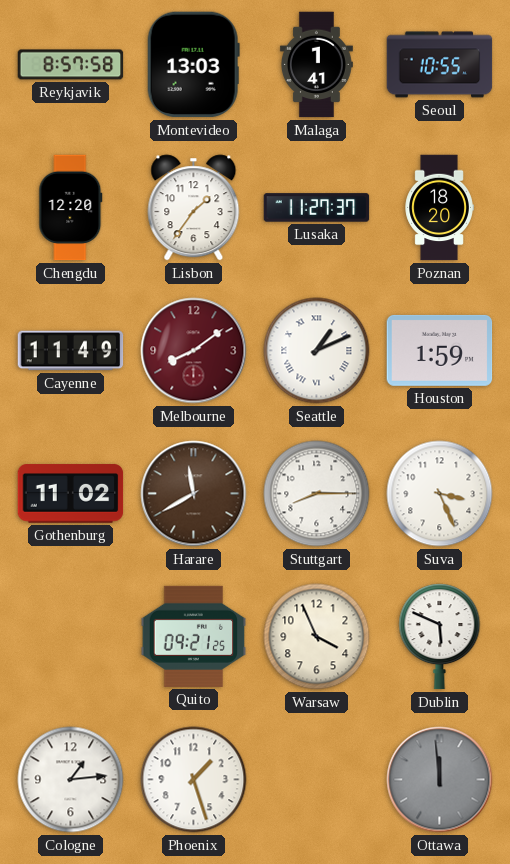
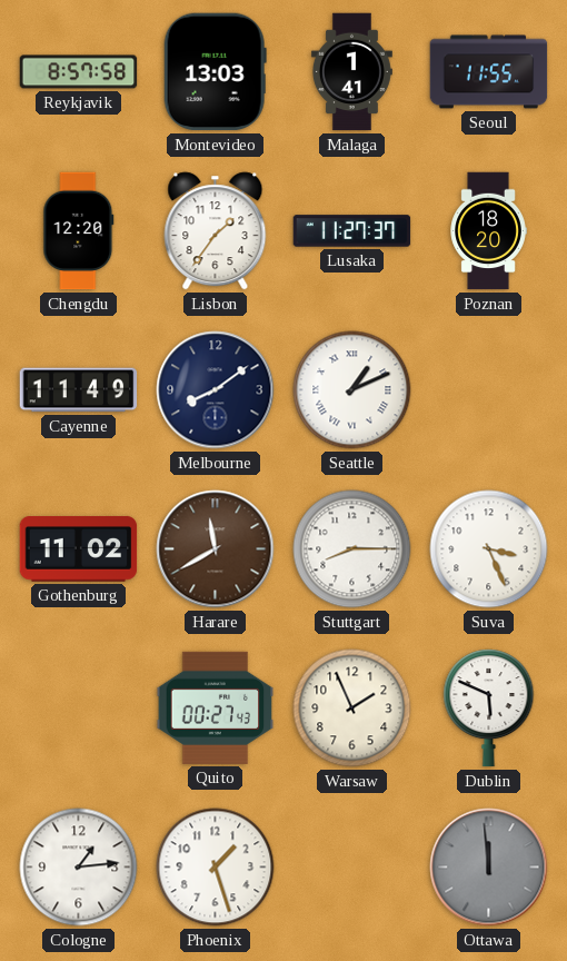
Seoul: 10:55 -> 11:55
Melbourne dial: burgundy -> navy
Houston: 1:59 -> none
Quito: 09:21 -> 00:27
Warsaw: 3:56 -> 1:56
